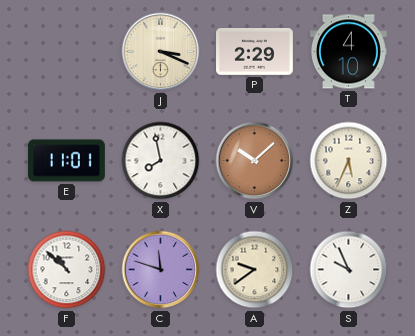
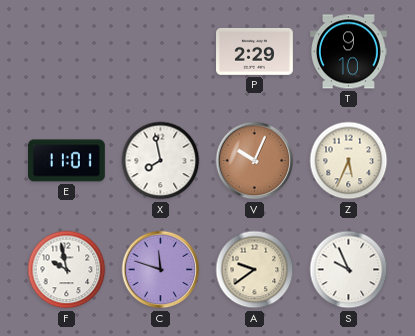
J: 3:19 -> none
T: 4:10 -> 9:10
V: 10:08 -> 10:04
F: 10:52 -> 9:58
